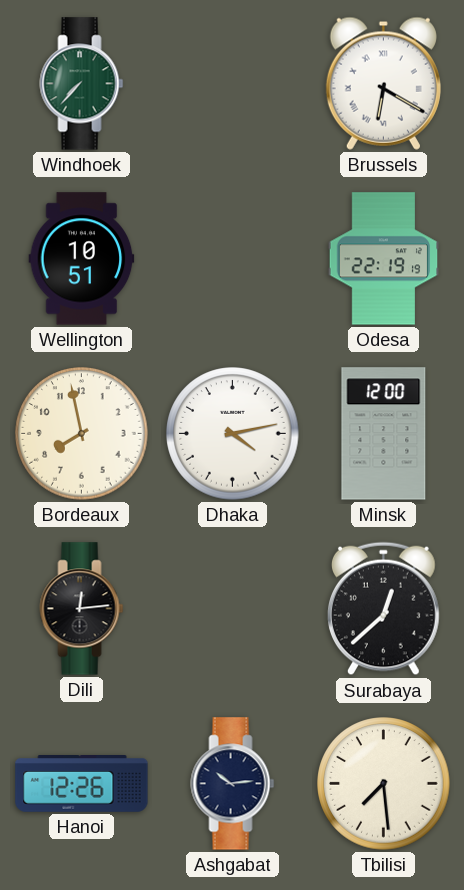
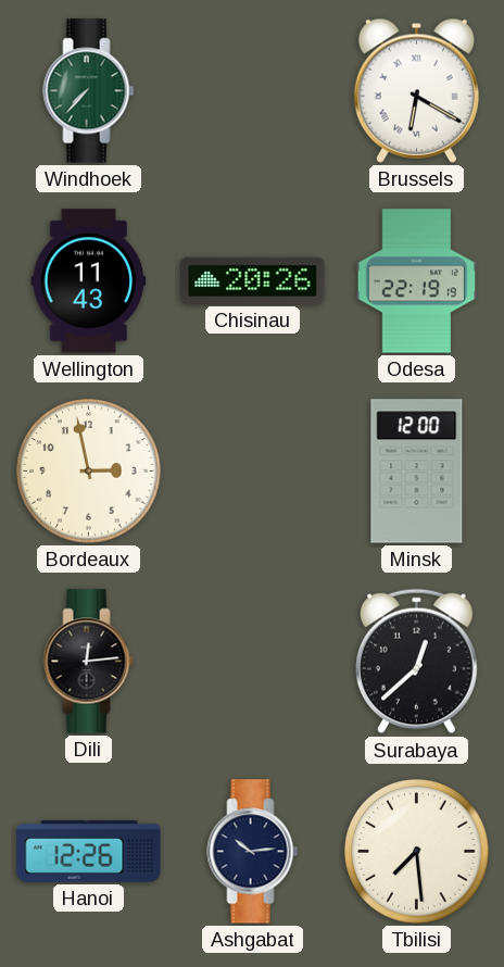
Wellington: 10:51 -> 11:43
Chisinau: none -> 20:26
Bordeaux: 7:58 -> 2:58
Dhaka: 4:13 -> none
